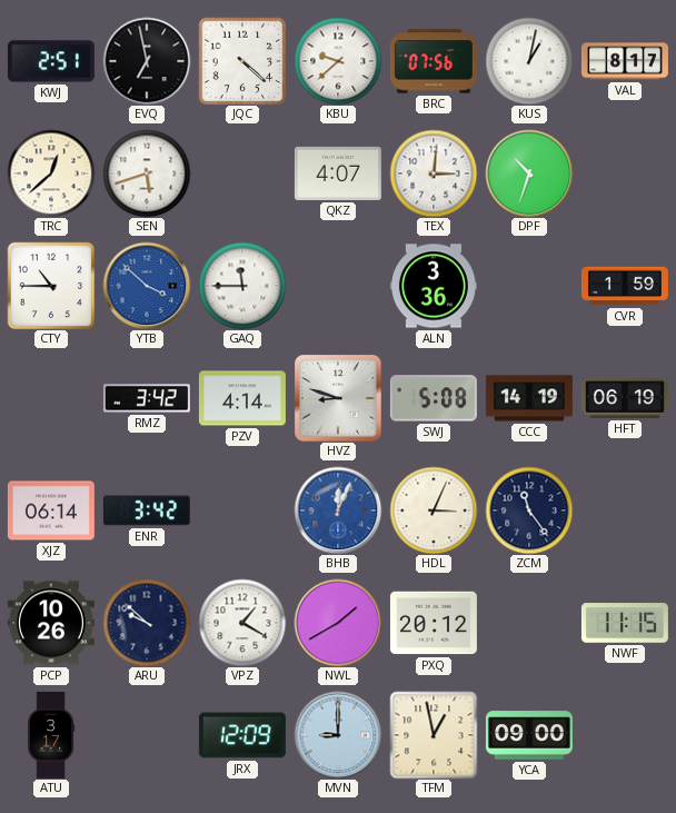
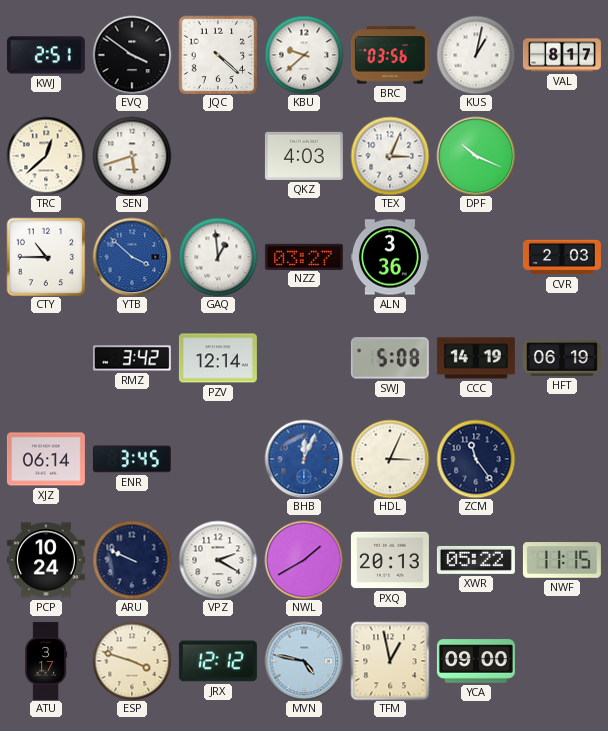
EVQ: 6:58 -> 3:51
BRC: 07:56 -> 03:56
QKZ: 4:07 -> 4:03
TEX: 3:01 -> 3:04
DPF: 10:33 -> 10:19
GAQ: 11:45 -> 12:59
NZZ: none -> 03:27
CVR: 1:59 -> 2:03
PZV: 4:14 -> 12:14
HVZ: 8:48 -> none
ENR: 3:42 -> 3:45
PCP: 10:26 -> 10:24
ARU: 9:52 -> 9:49
VPZ: 1:20 -> 2:20
PXQ: 20:12 -> 20:13
XWR: none -> 05:22
ESP: none -> 3:48
JRX: 12:09 -> 12:12
MVN: 9:00 -> 4:47
